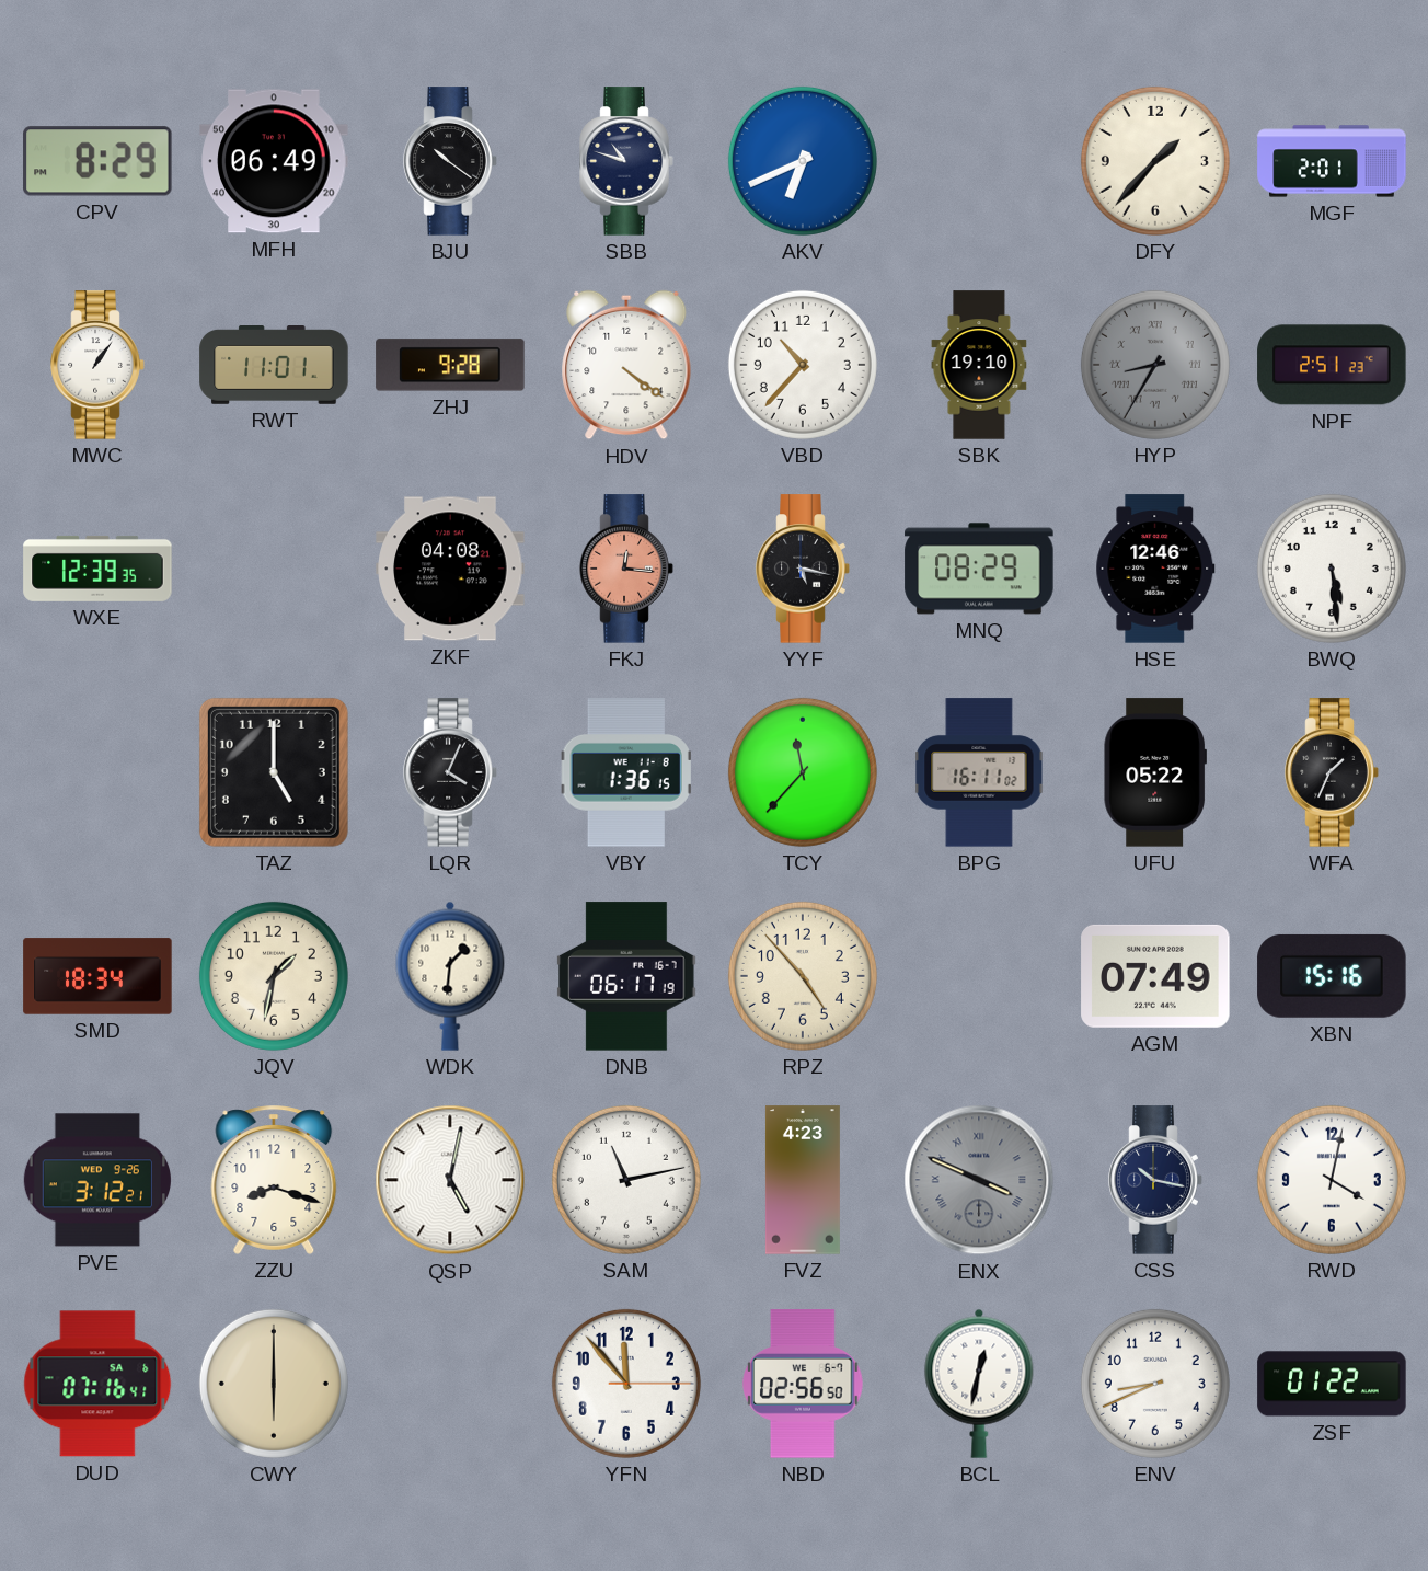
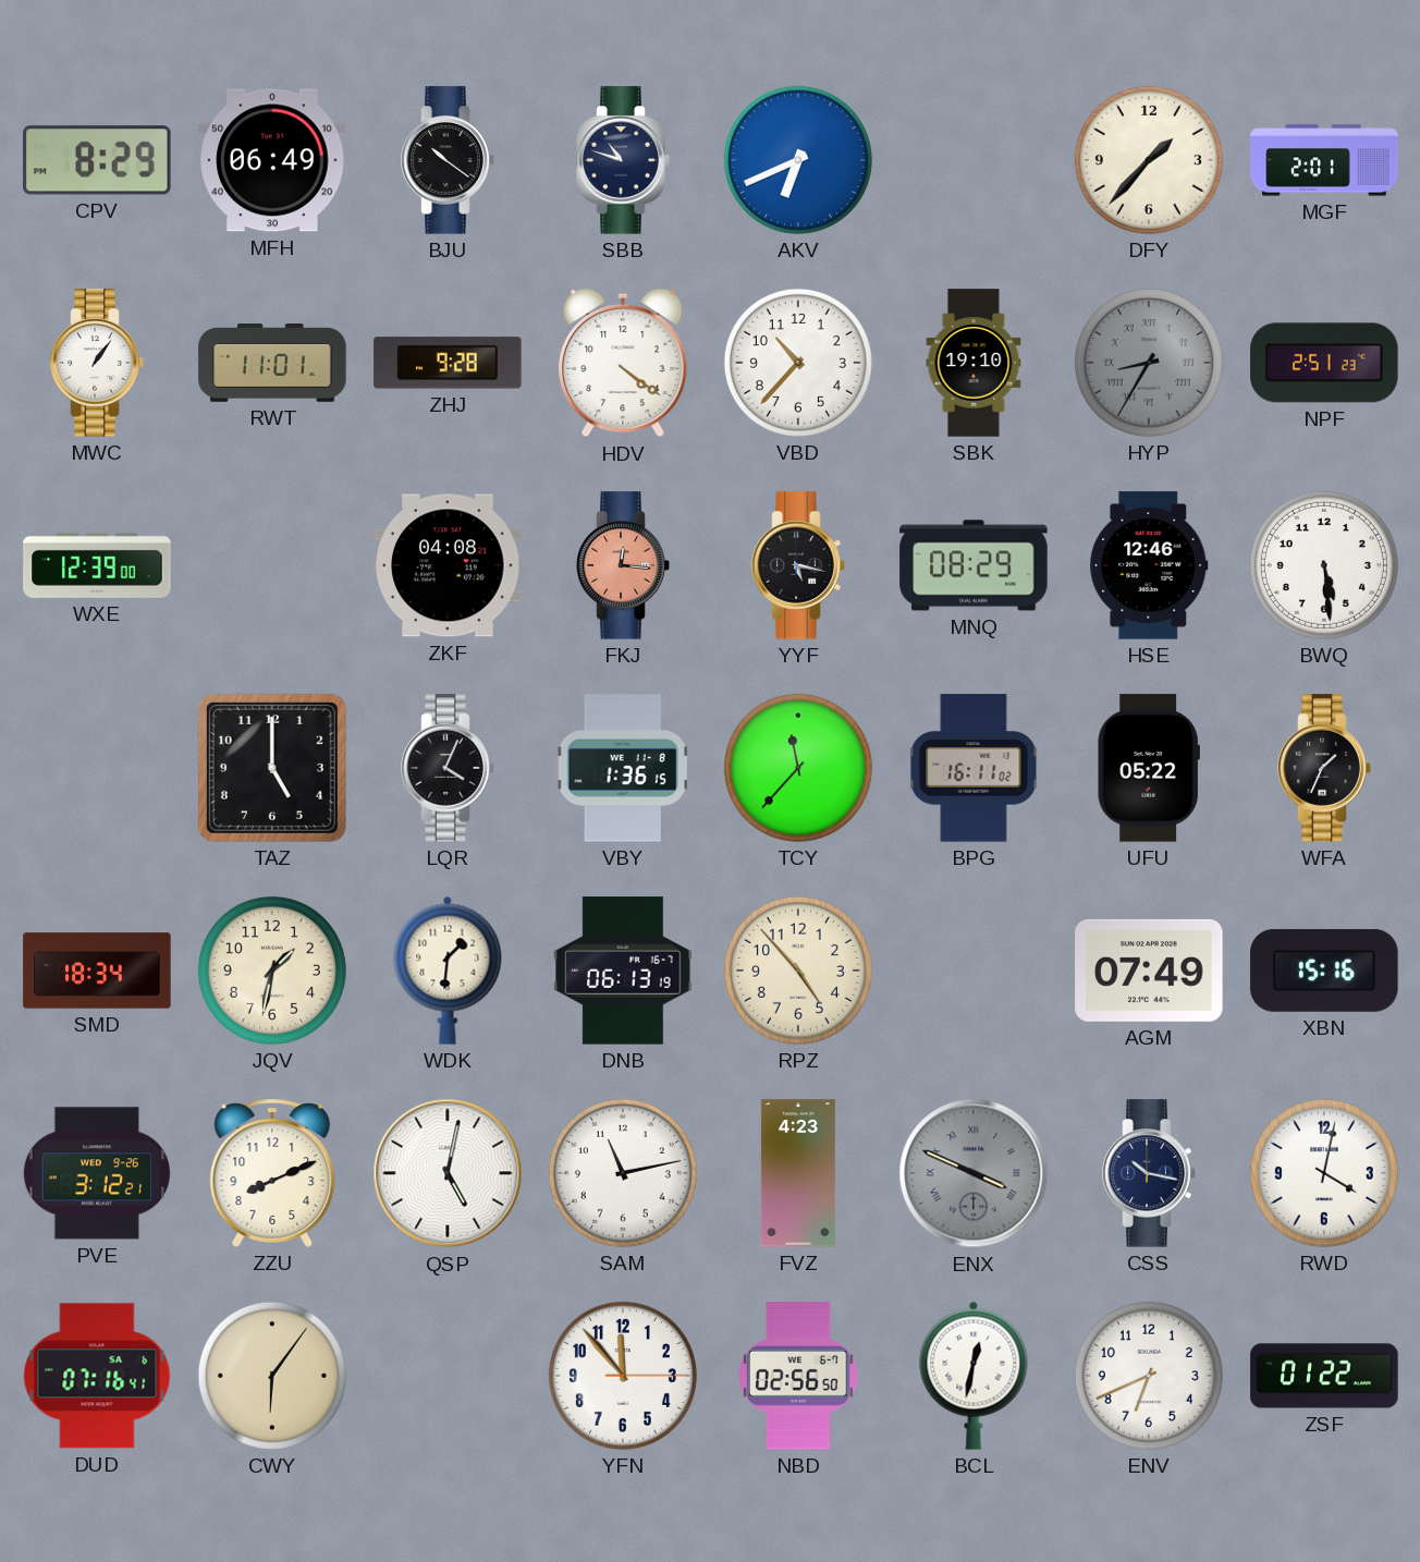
WXE: 12:39:35 -> 12:39:00
DNB: 06:17 -> 06:13
ZZU: 8:18 -> 8:11
CWY: 6:00 -> 6:06
ENV: 8:41 -> 6:41
